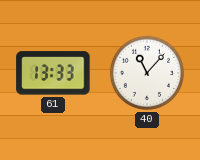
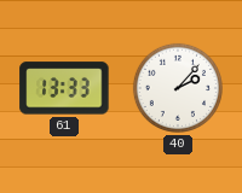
40: 11:07 -> 2:07
